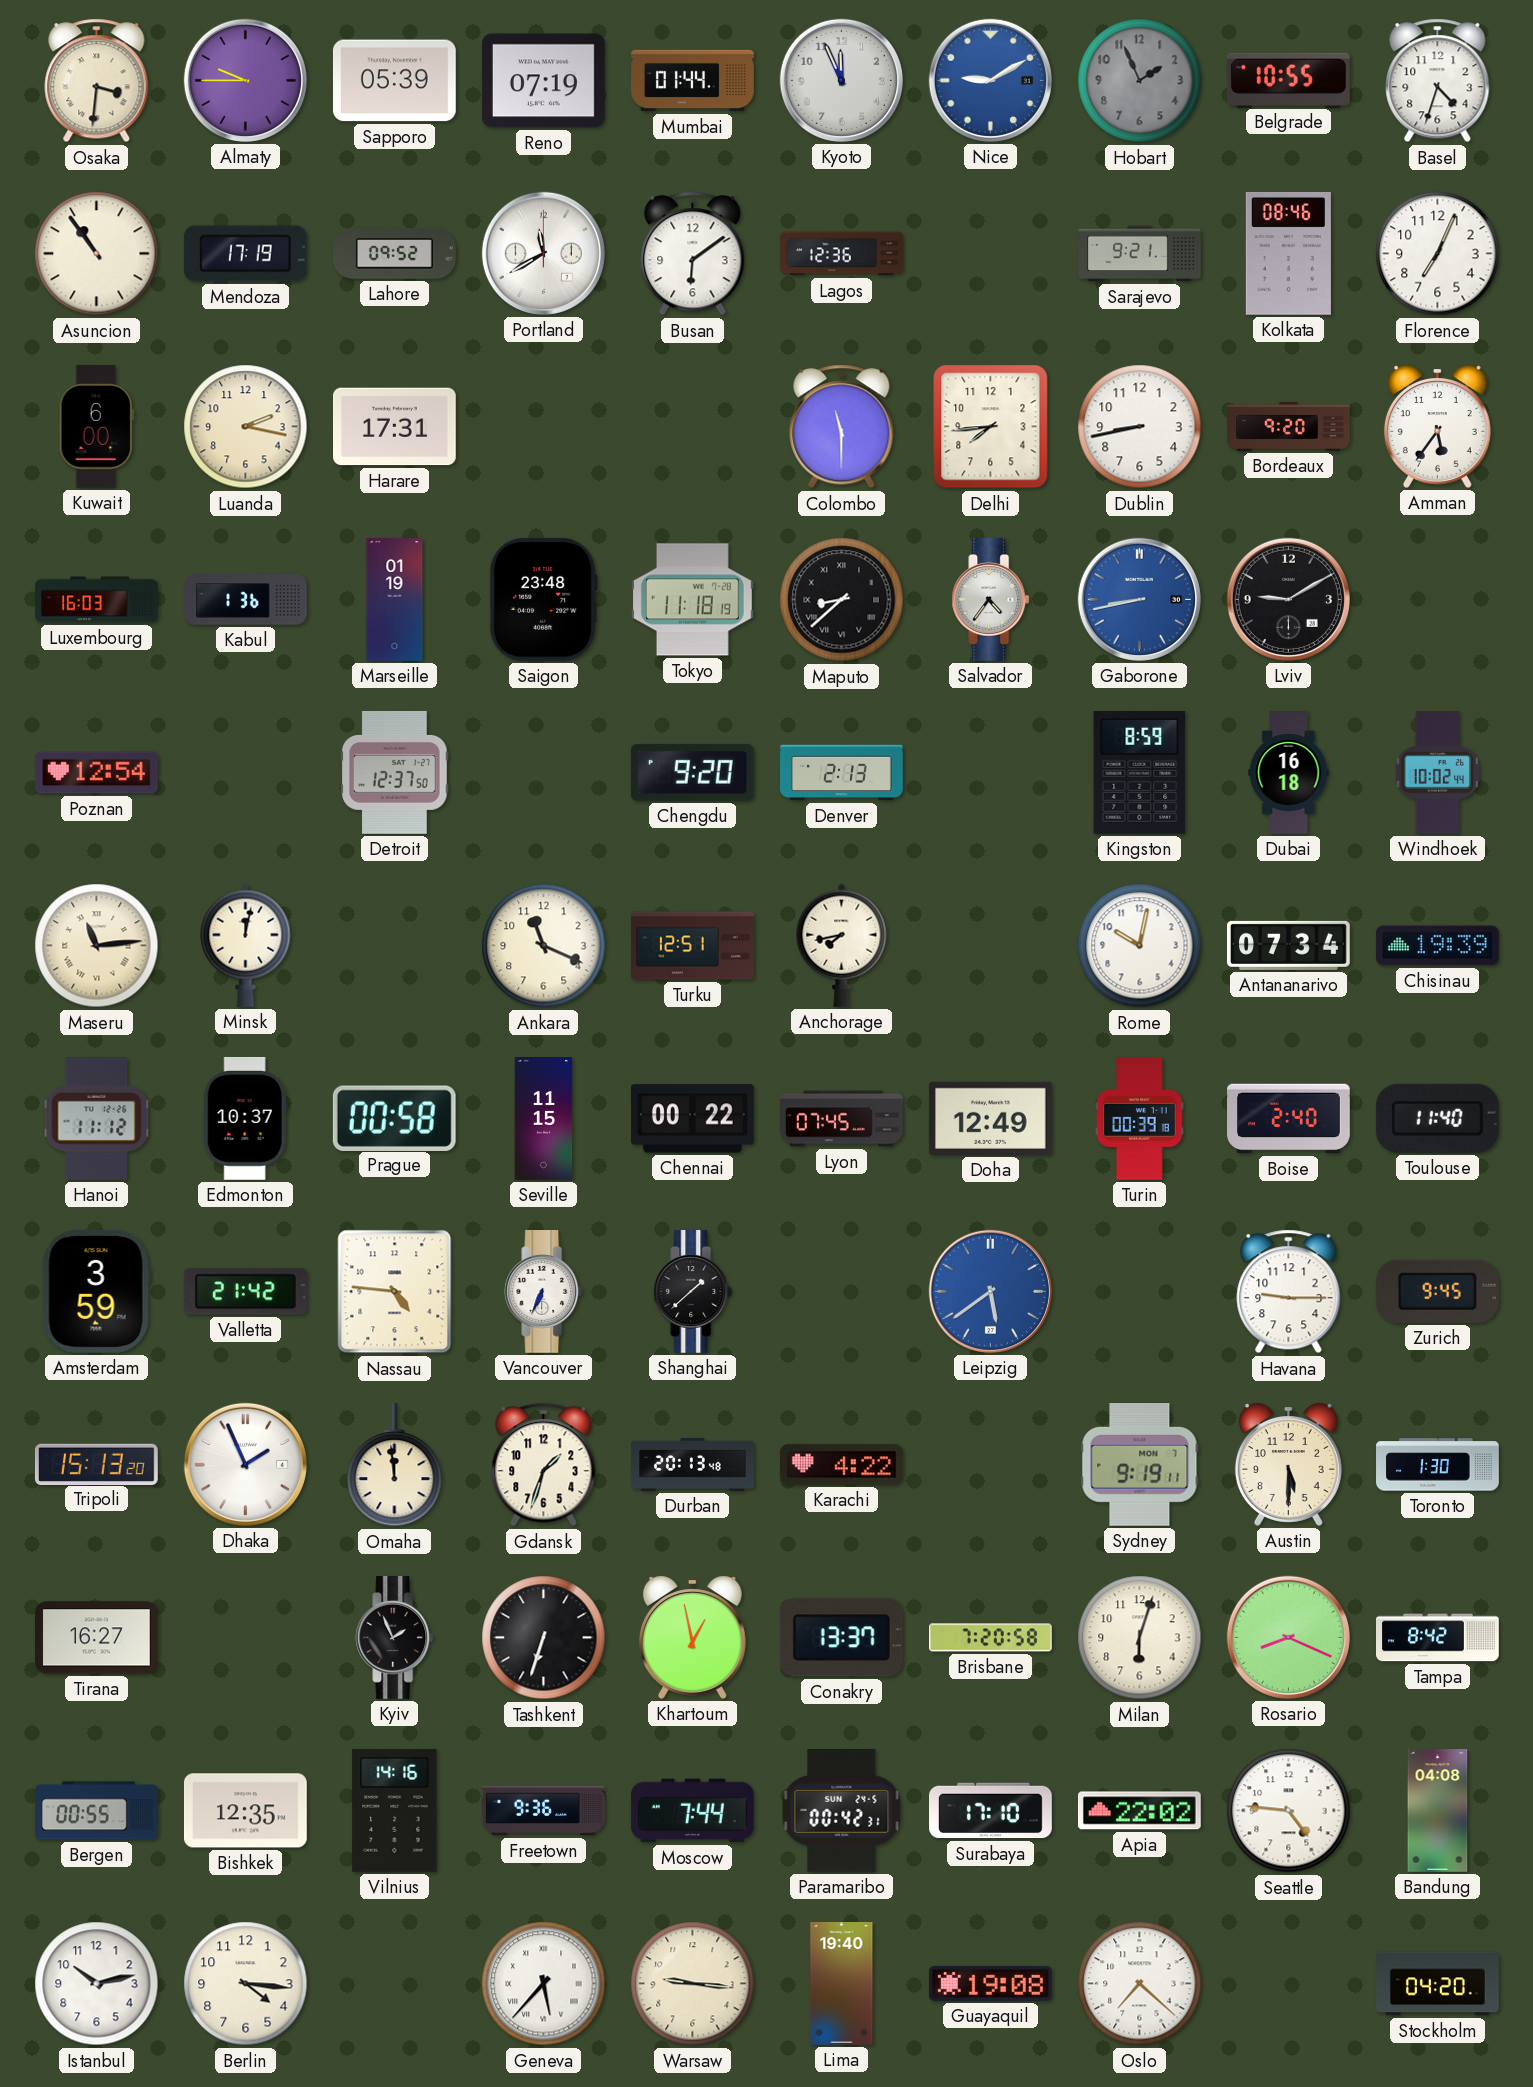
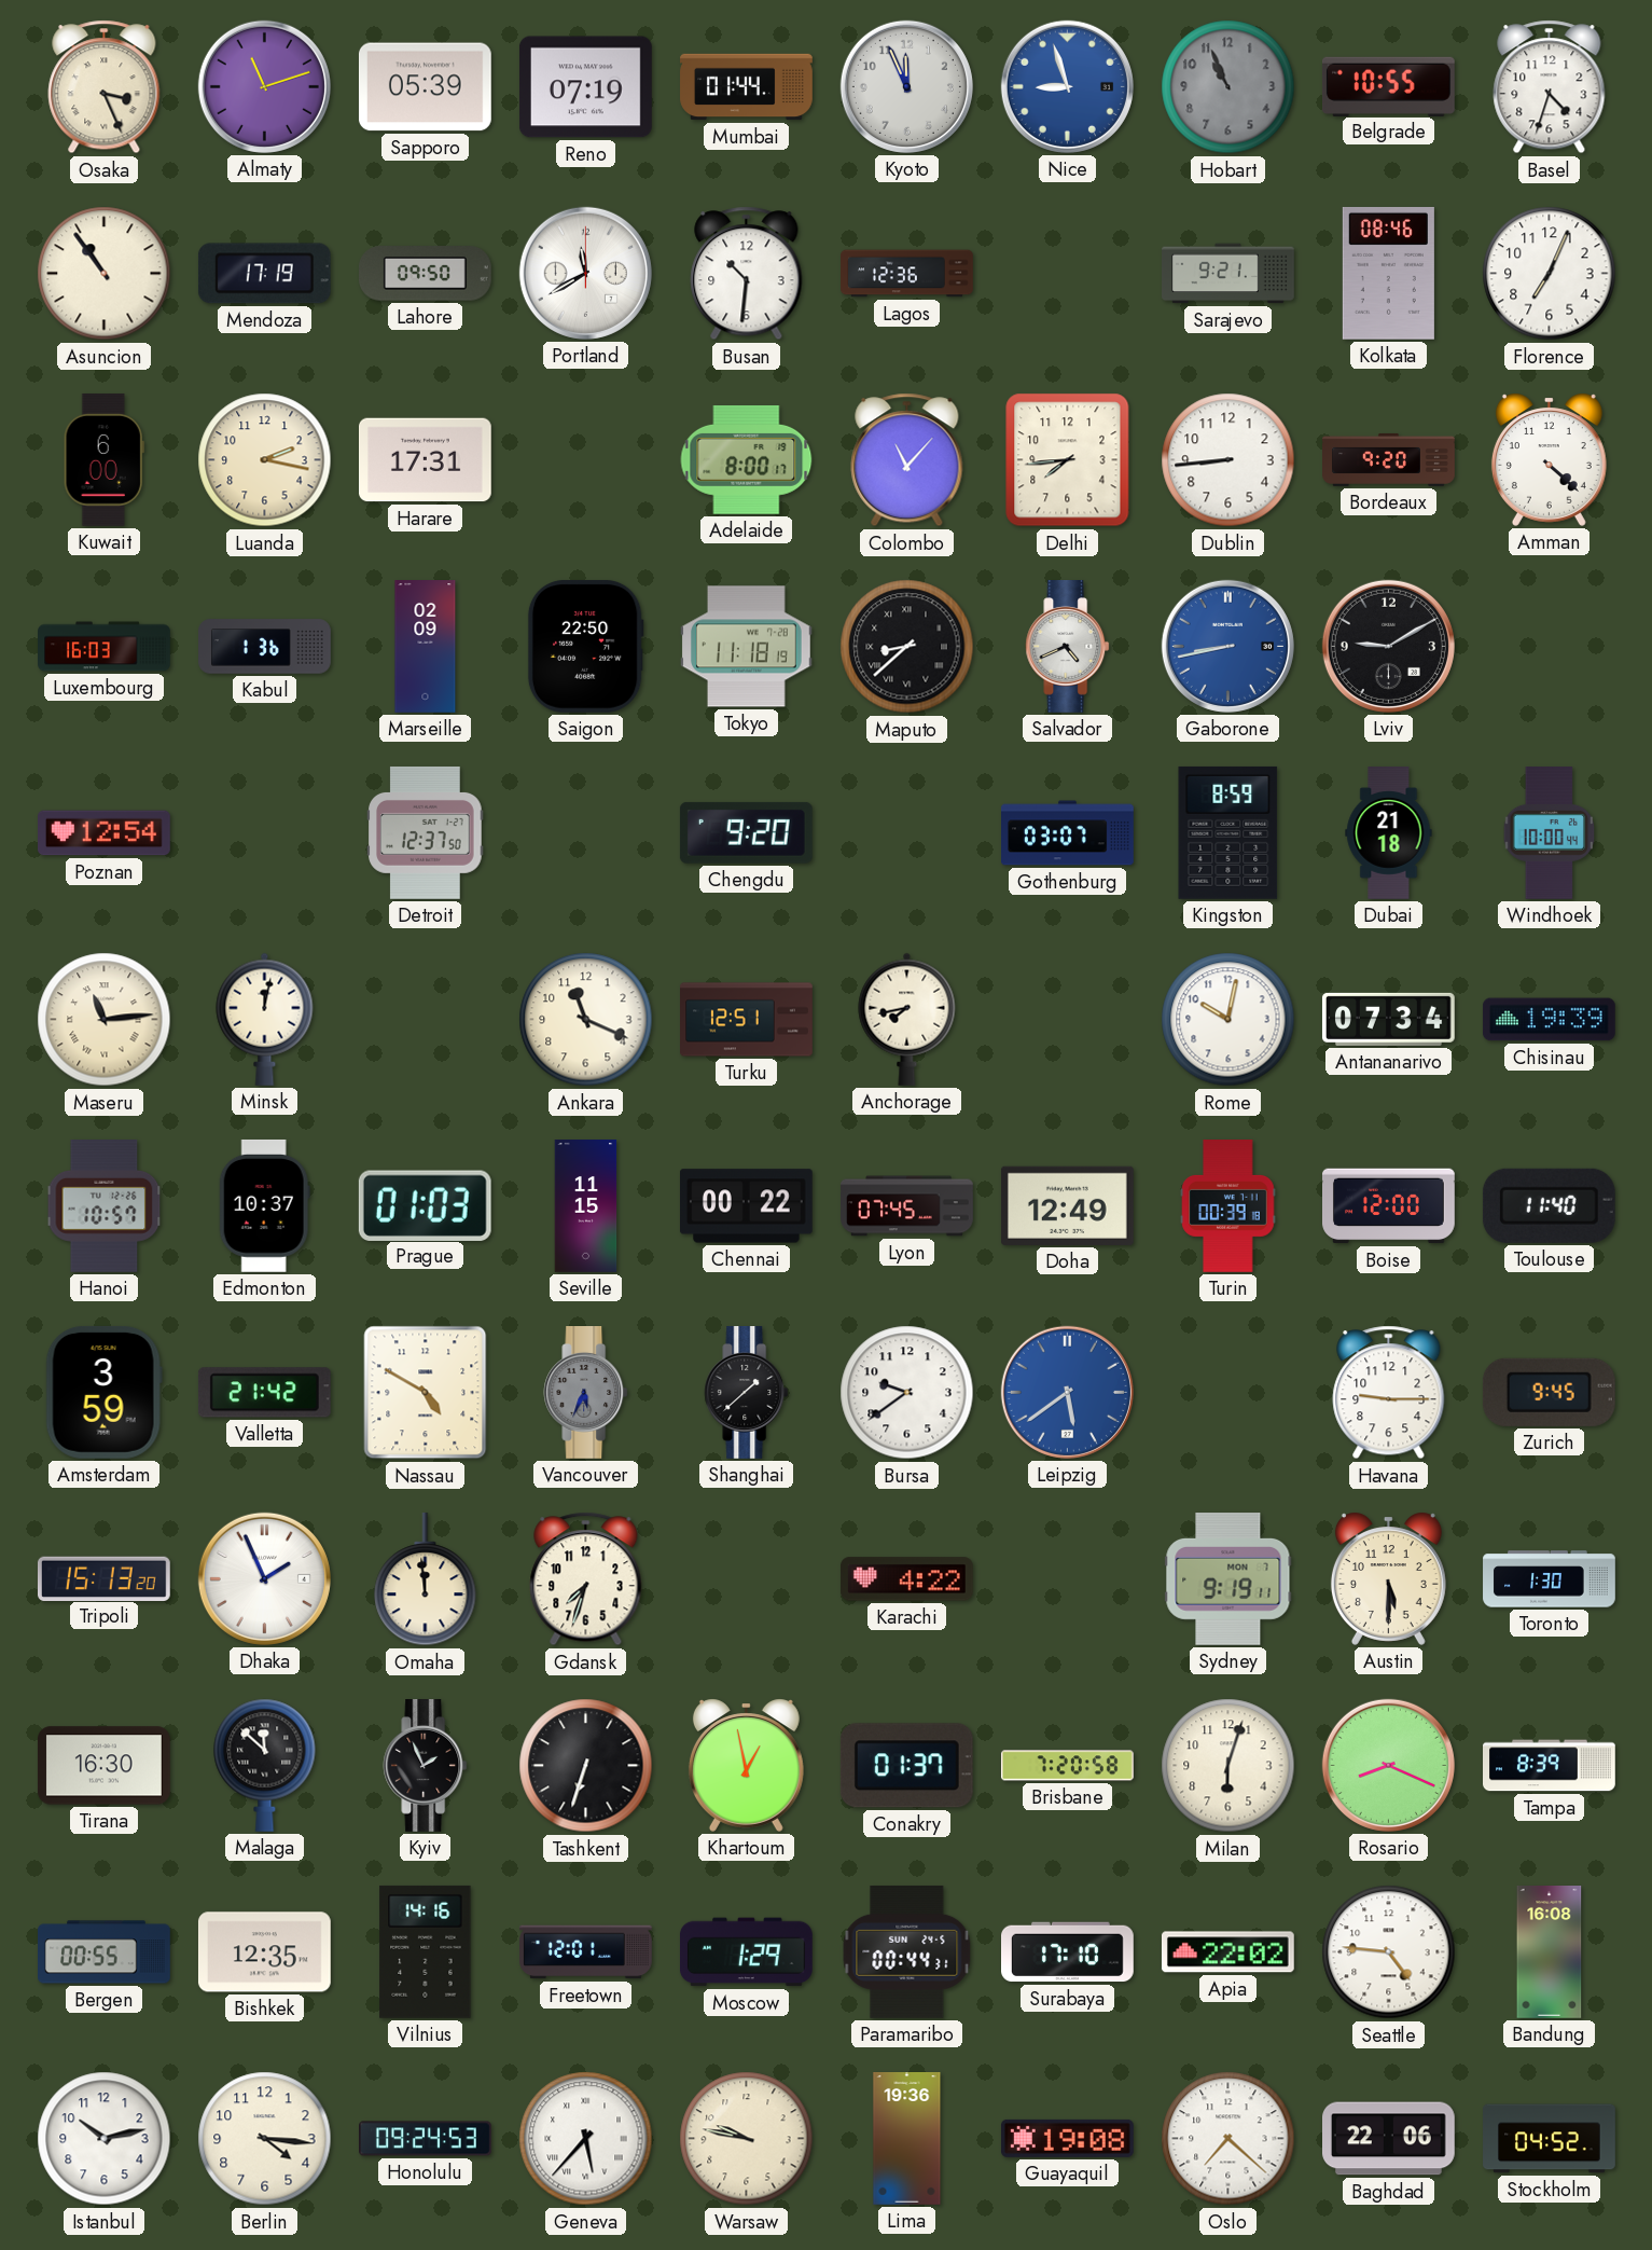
Osaka: 3:31 -> 3:26
Almaty: 9:45 -> 11:12
Nice: 9:10 -> 8:57
Hobart: 1:56 -> 10:56
Lahore: 09:52 -> 09:50
Busan: 6:09 -> 10:31
Adelaide: none -> 8:00
Colombo: 11:30 -> 11:07
Dublin: 8:43 -> 8:44
Amman: 5:36 -> 4:22
Marseille: 01:19 -> 02:09
Saigon: 23:48 -> 22:50
Salvador: 4:36 -> 4:41
Denver: 2:13 -> none
Gothenburg: none -> 03:07
Dubai: 16:18 -> 21:18
Windhoek: 10:02 -> 10:00
Hanoi: 11:12 -> 10:57
Prague: 00:58 -> 01:03
Boise: 2:40 -> 12:00
Nassau: 4:46 -> 4:50
Vancouver: 6:34 -> 5:34
Vancouver dial: white -> grey
Bursa: none -> 9:39
Gdansk: 1:33 -> 7:33
Durban: 20:13 -> none
Tirana: 16:27 -> 16:30
Malaga: none -> 11:52
Conakry: 13:37 -> 01:37
Tampa: 8:42 -> 8:39
Freetown: 9:36 -> 12:01
Moscow: 7:44 -> 1:29
Paramaribo: 00:42 -> 00:44
Bandung: 04:08 -> 16:08
Honolulu: none -> 09:24
Warsaw: 9:16 -> 9:47
Lima: 19:40 -> 19:36
Baghdad: none -> 22:06
Stockholm: 04:20 -> 04:52
